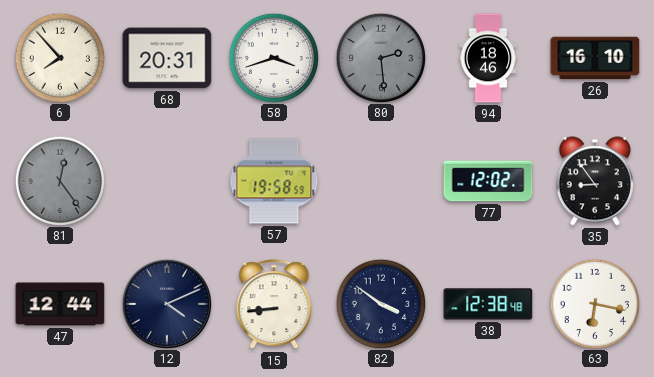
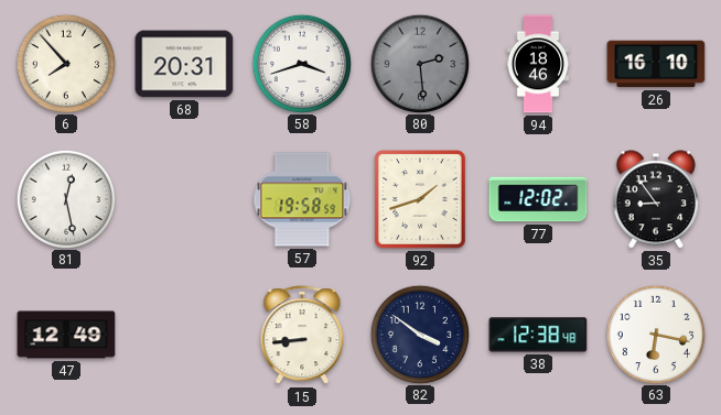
81: 12:24 -> 12:28
81 dial: grey -> white
92: none -> 1:42
47: 12:44 -> 12:49
12: 4:11 -> none
